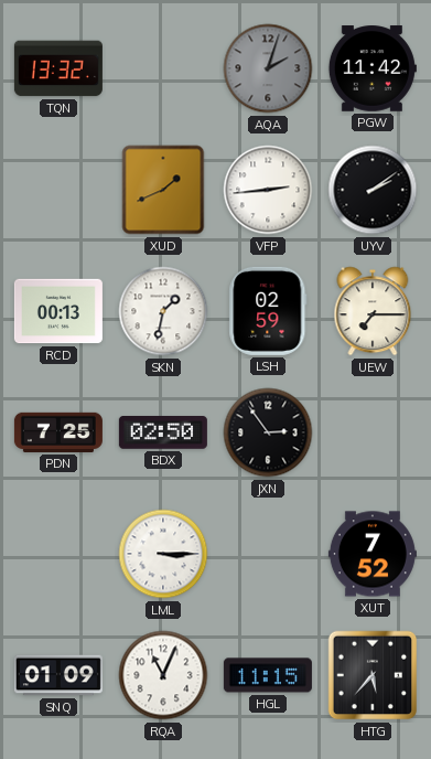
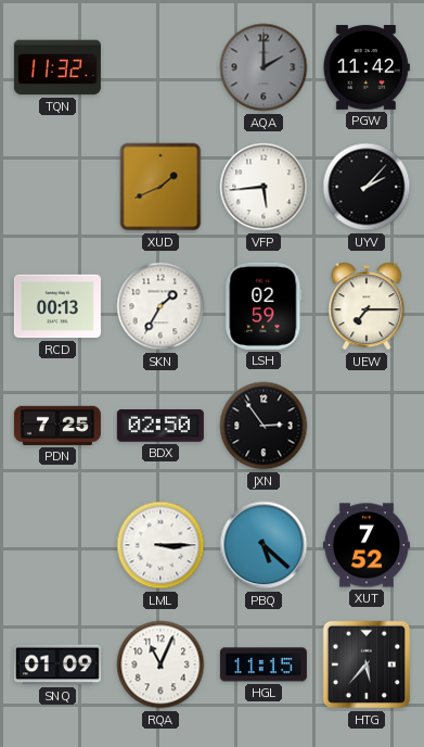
TQN: 13:32 -> 11:32
AQA: 2:03 -> 2:00
VFP: 2:44 -> 5:44
UYV: 2:09 -> 2:07
SKN: 1:32 -> 1:35
PBQ: none -> 5:22
